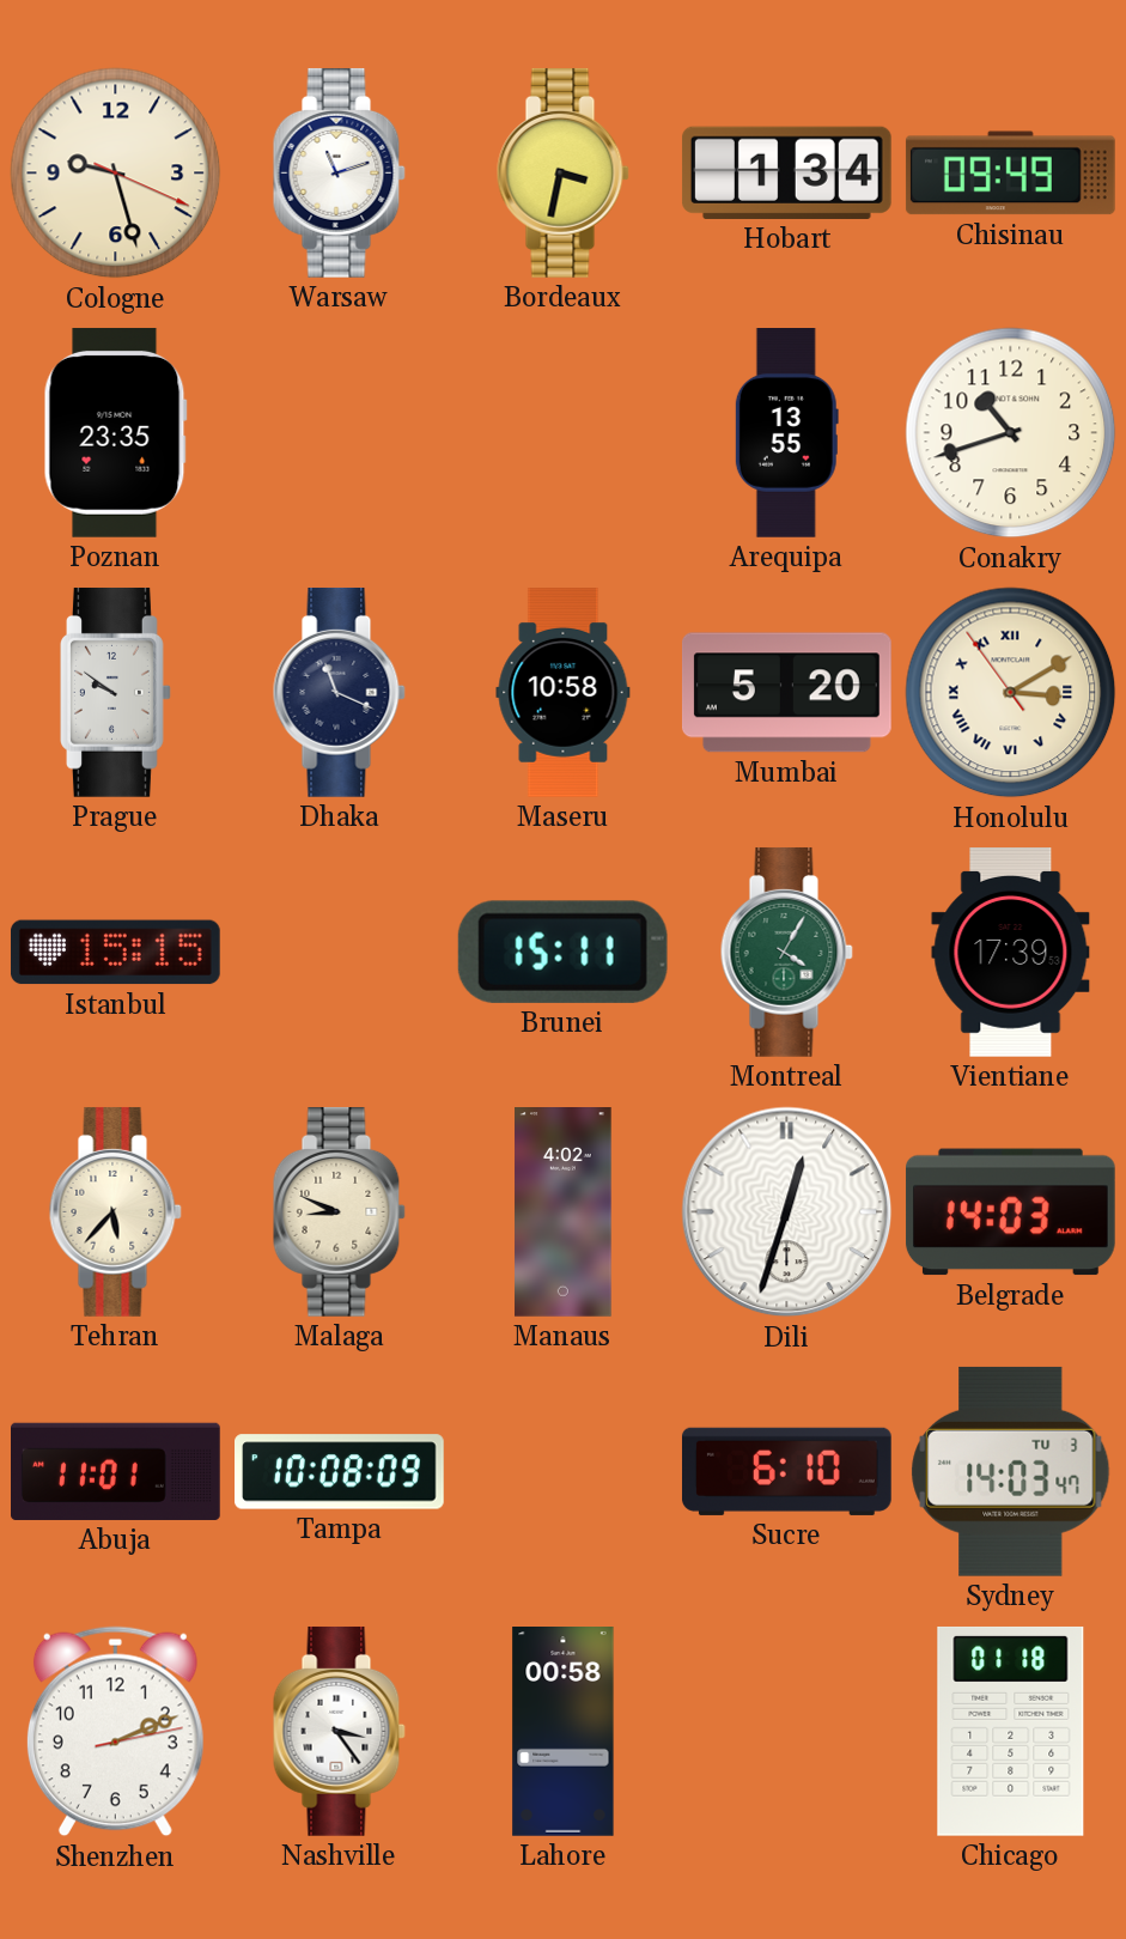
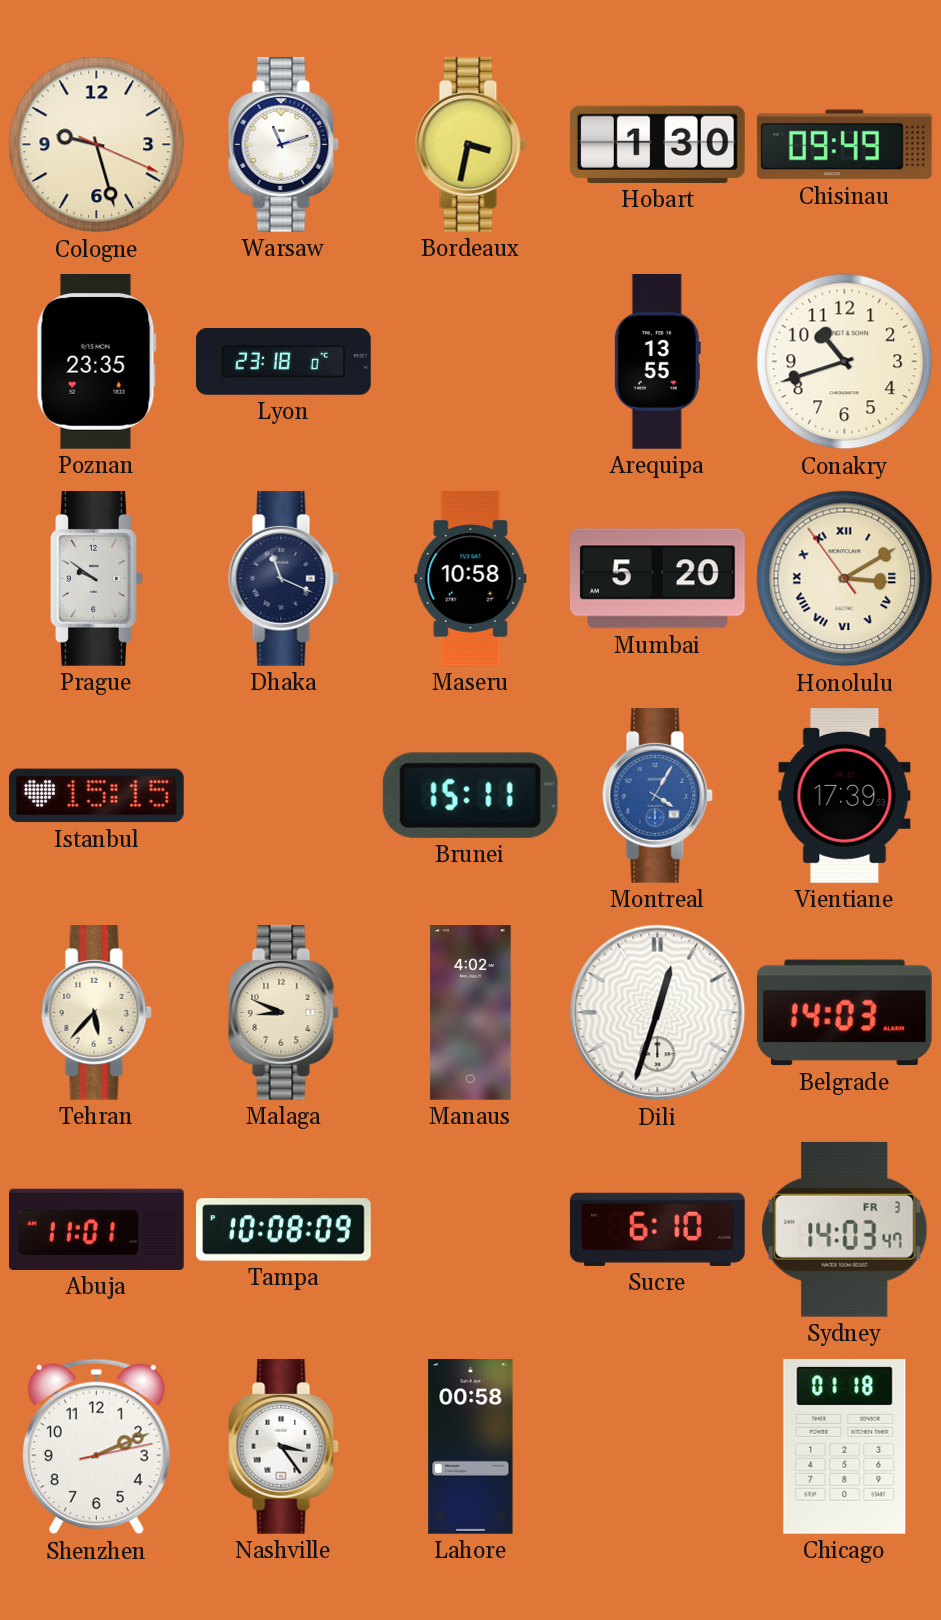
Hobart: 1:34 -> 1:30
Lyon: none -> 23:18
Montreal dial: green -> blue
Sydney date: TU 3 -> FR 3
